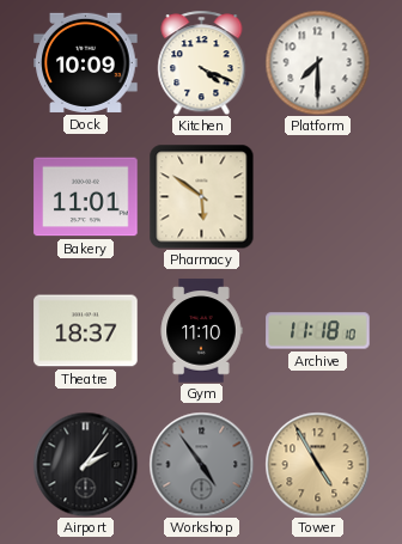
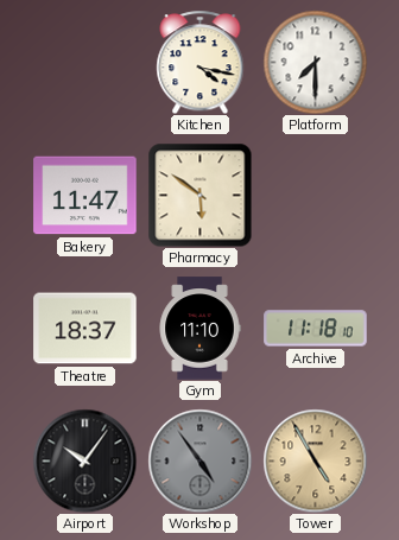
Dock: 10:09 -> none
Kitchen: 4:19 -> 4:17
Bakery: 11:01 -> 11:47
Airport: 2:06 -> 10:06
